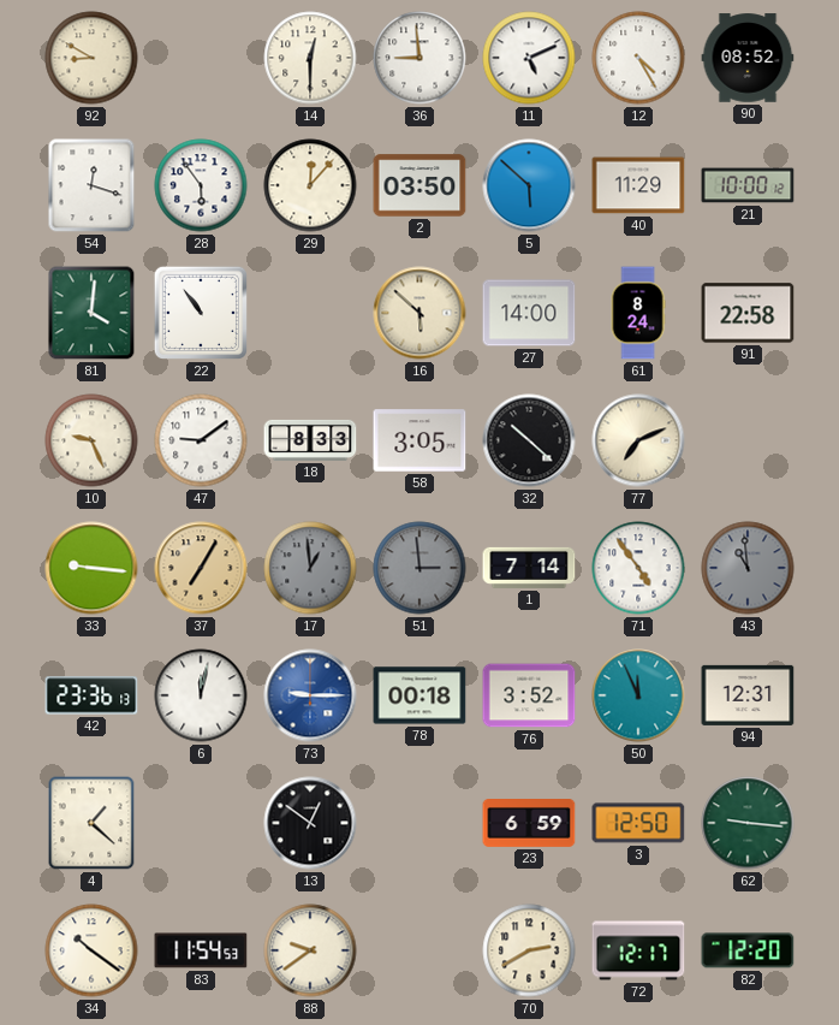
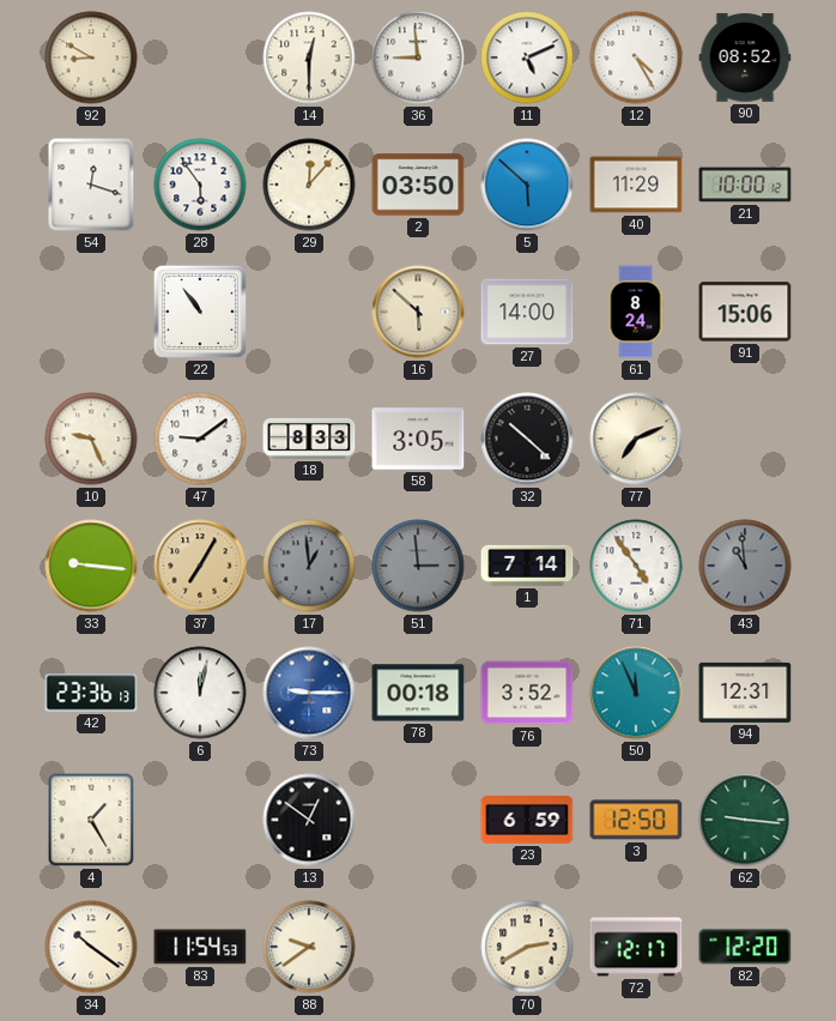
81: 4:01 -> none
91: 22:58 -> 15:06
4: 1:22 -> 1:25
